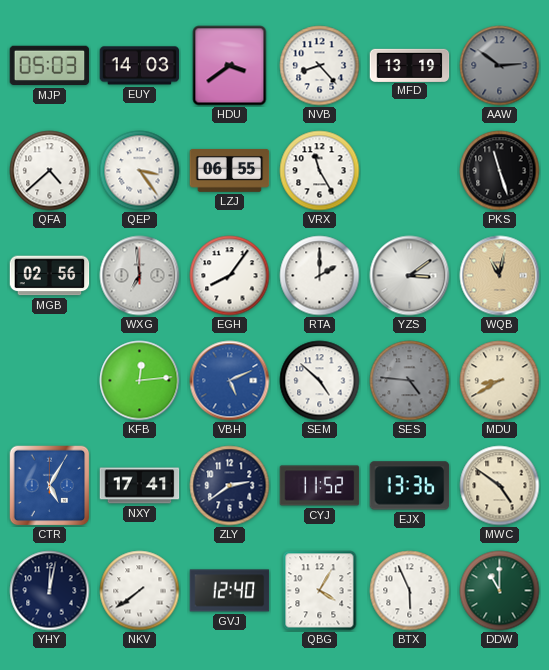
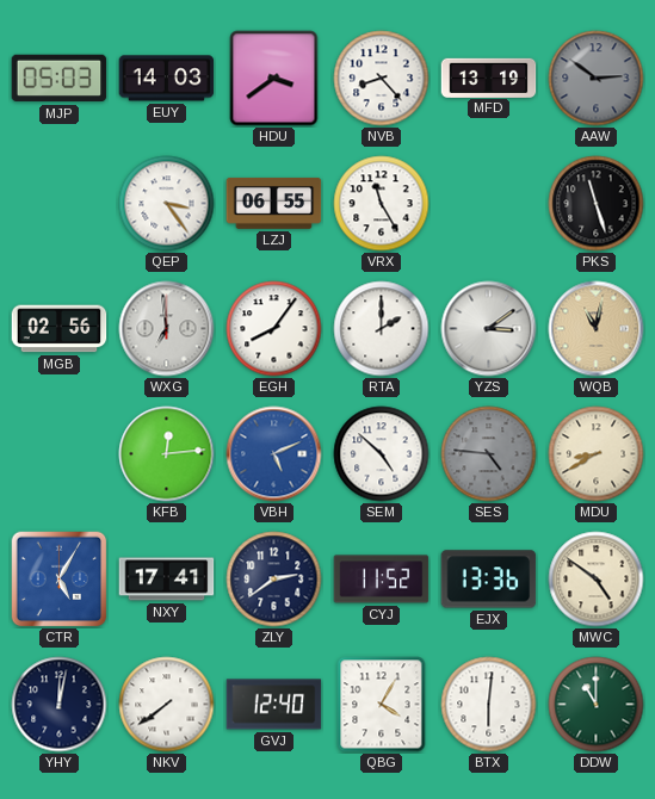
QFA: 4:38 -> none
BTX: 5:56 -> 6:01
